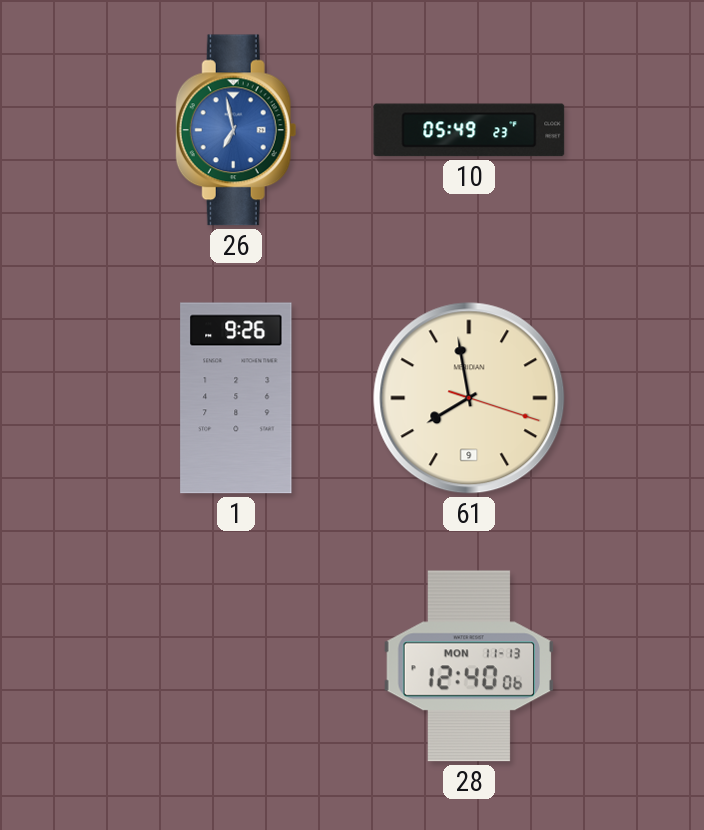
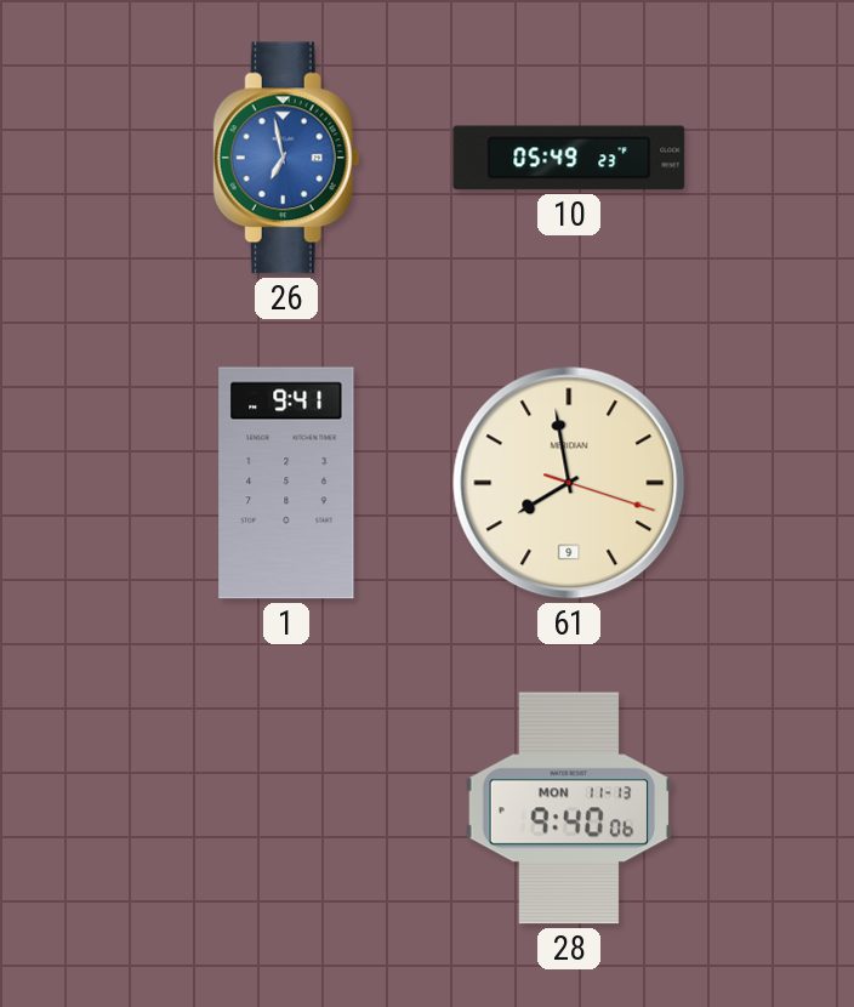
1: 9:26 -> 9:41
28: 12:40 -> 9:40
